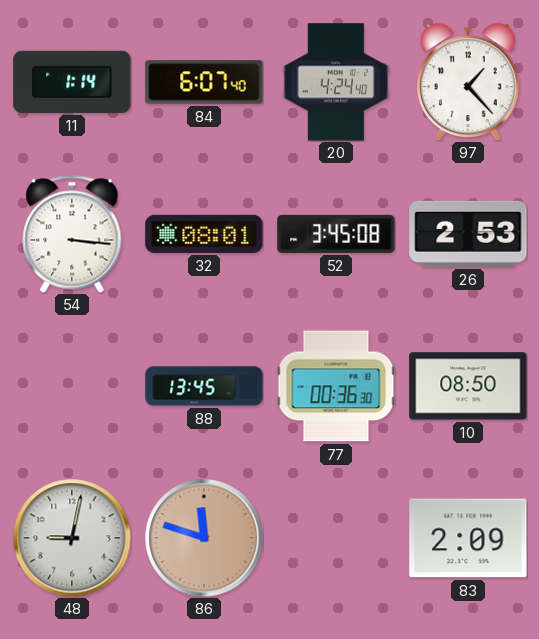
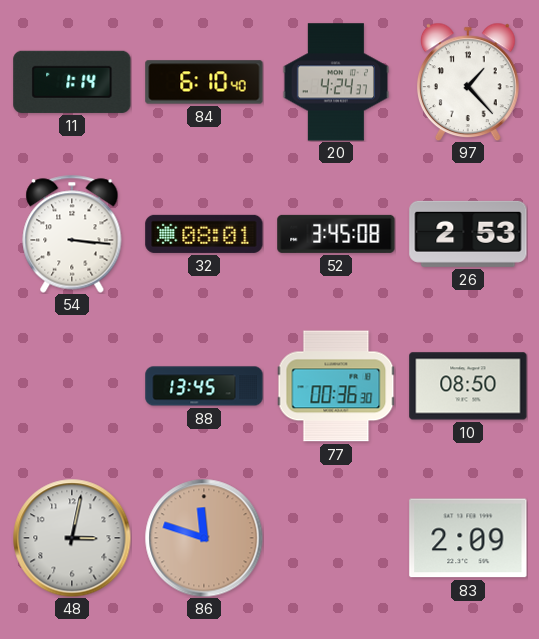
84: 6:07 -> 6:10
20: 4:24:40 -> 4:24:37
48: 9:02 -> 3:02
